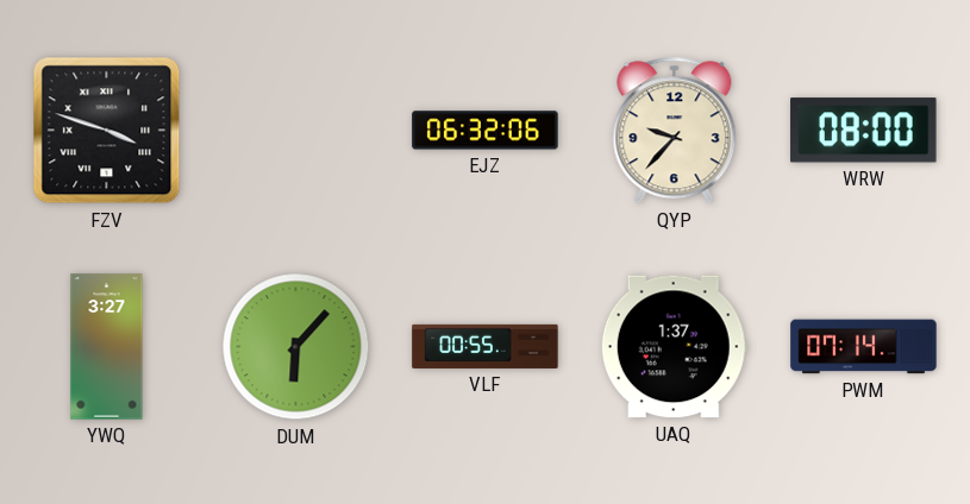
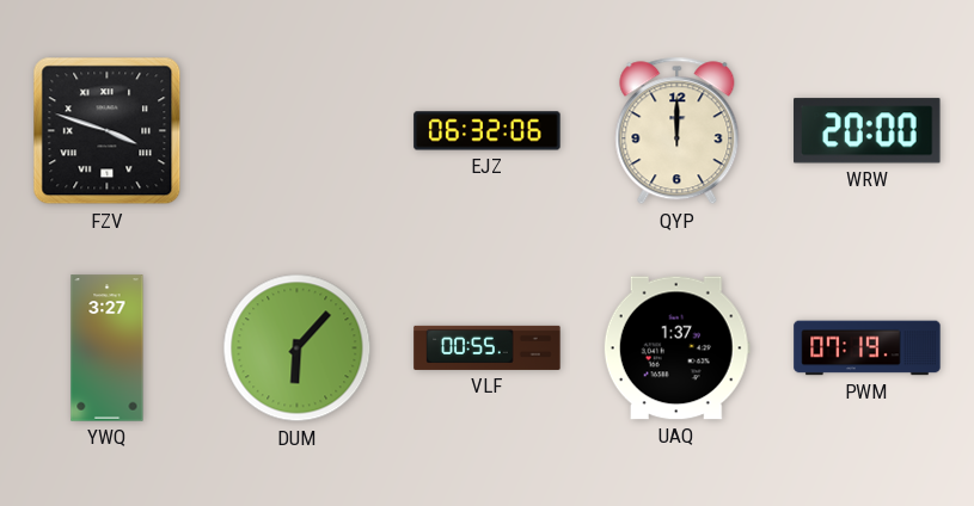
QYP: 9:37 -> 12:00
WRW: 08:00 -> 20:00
PWM: 07:14 -> 07:19
